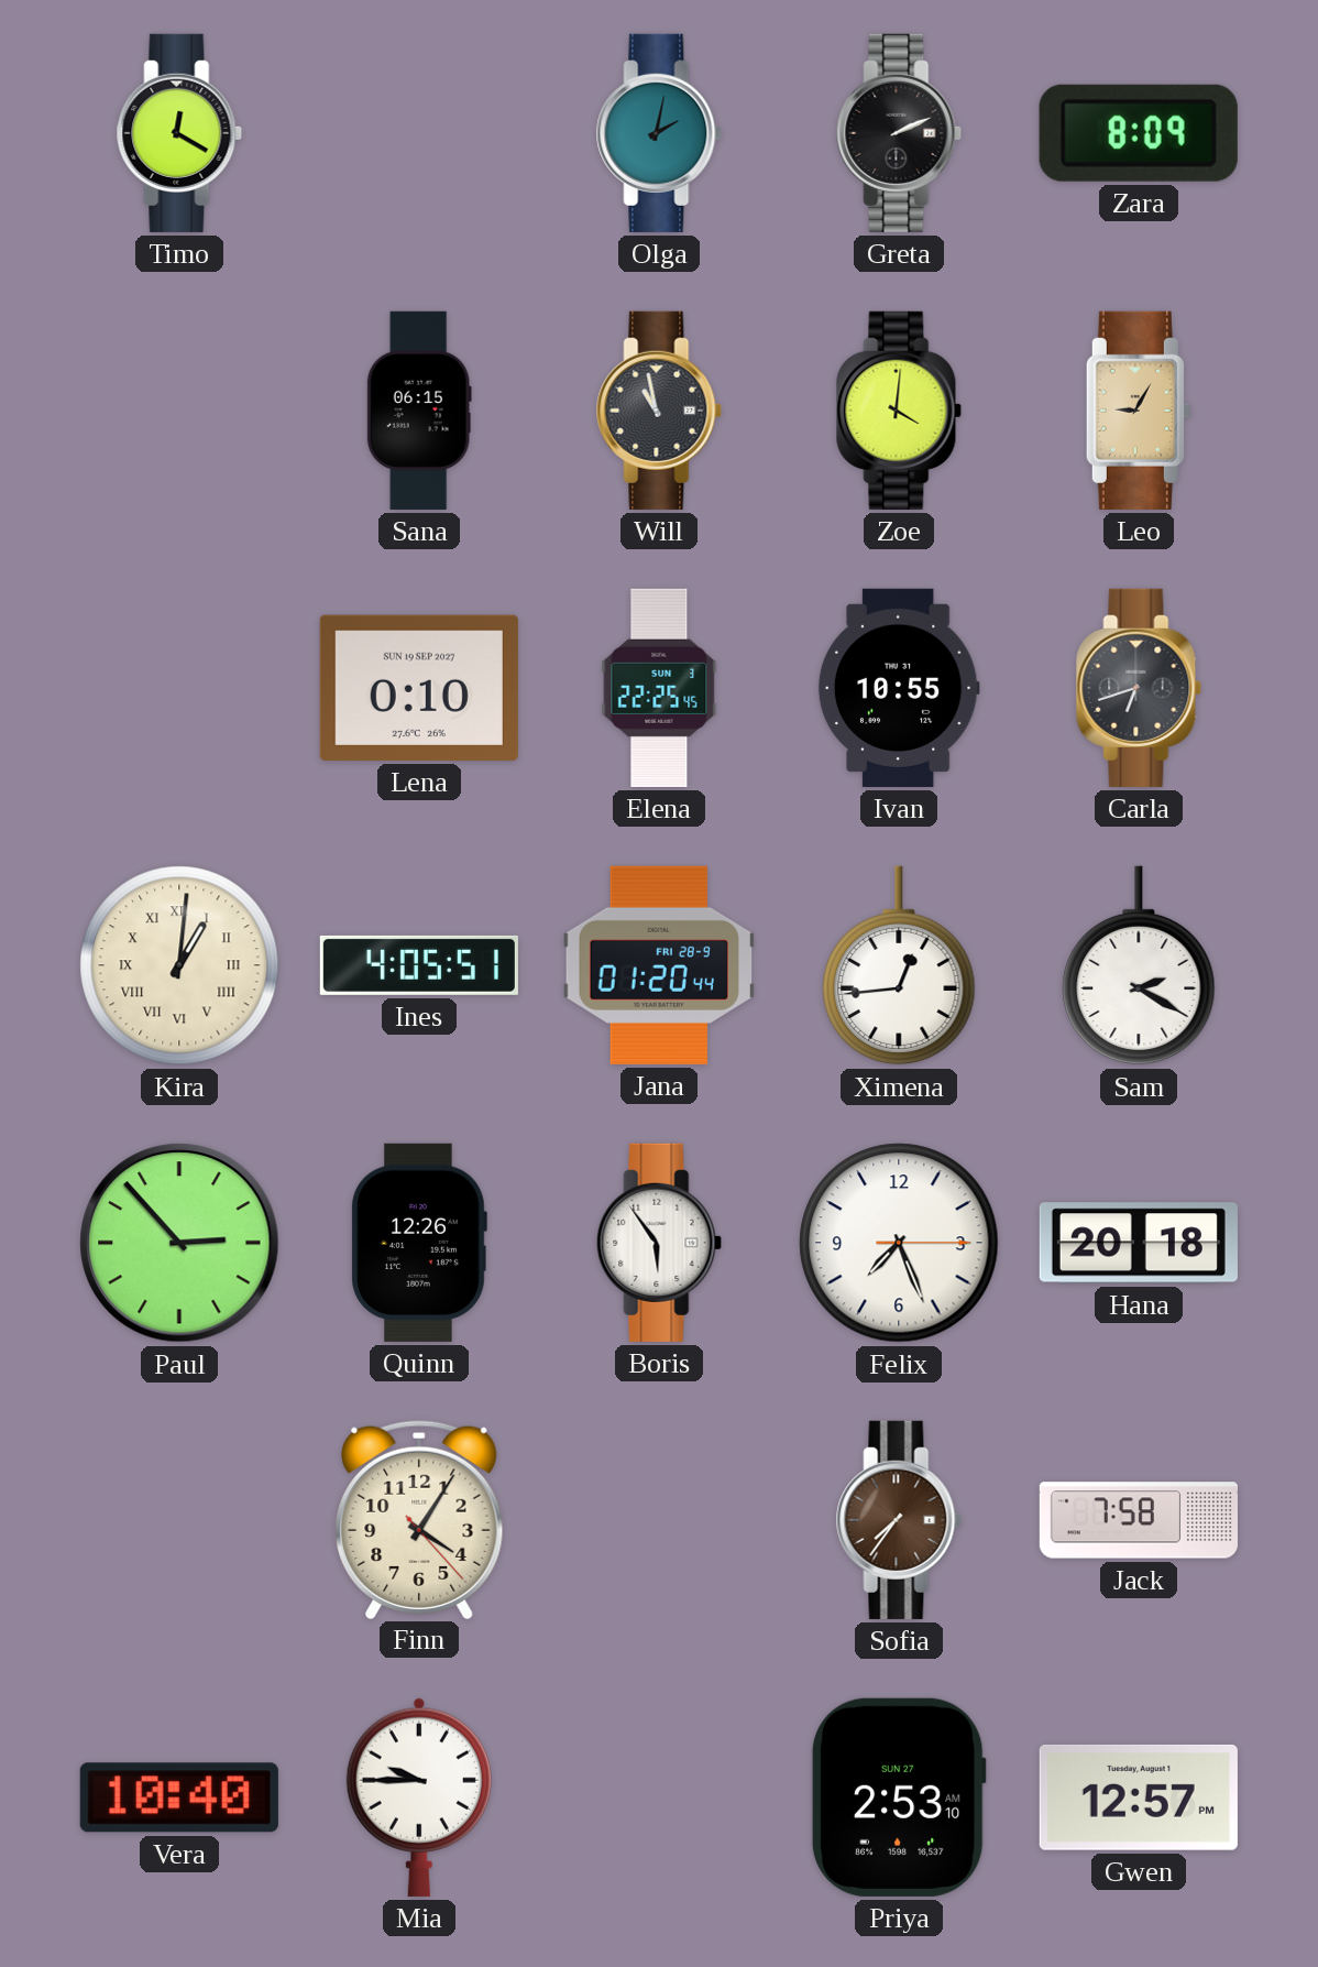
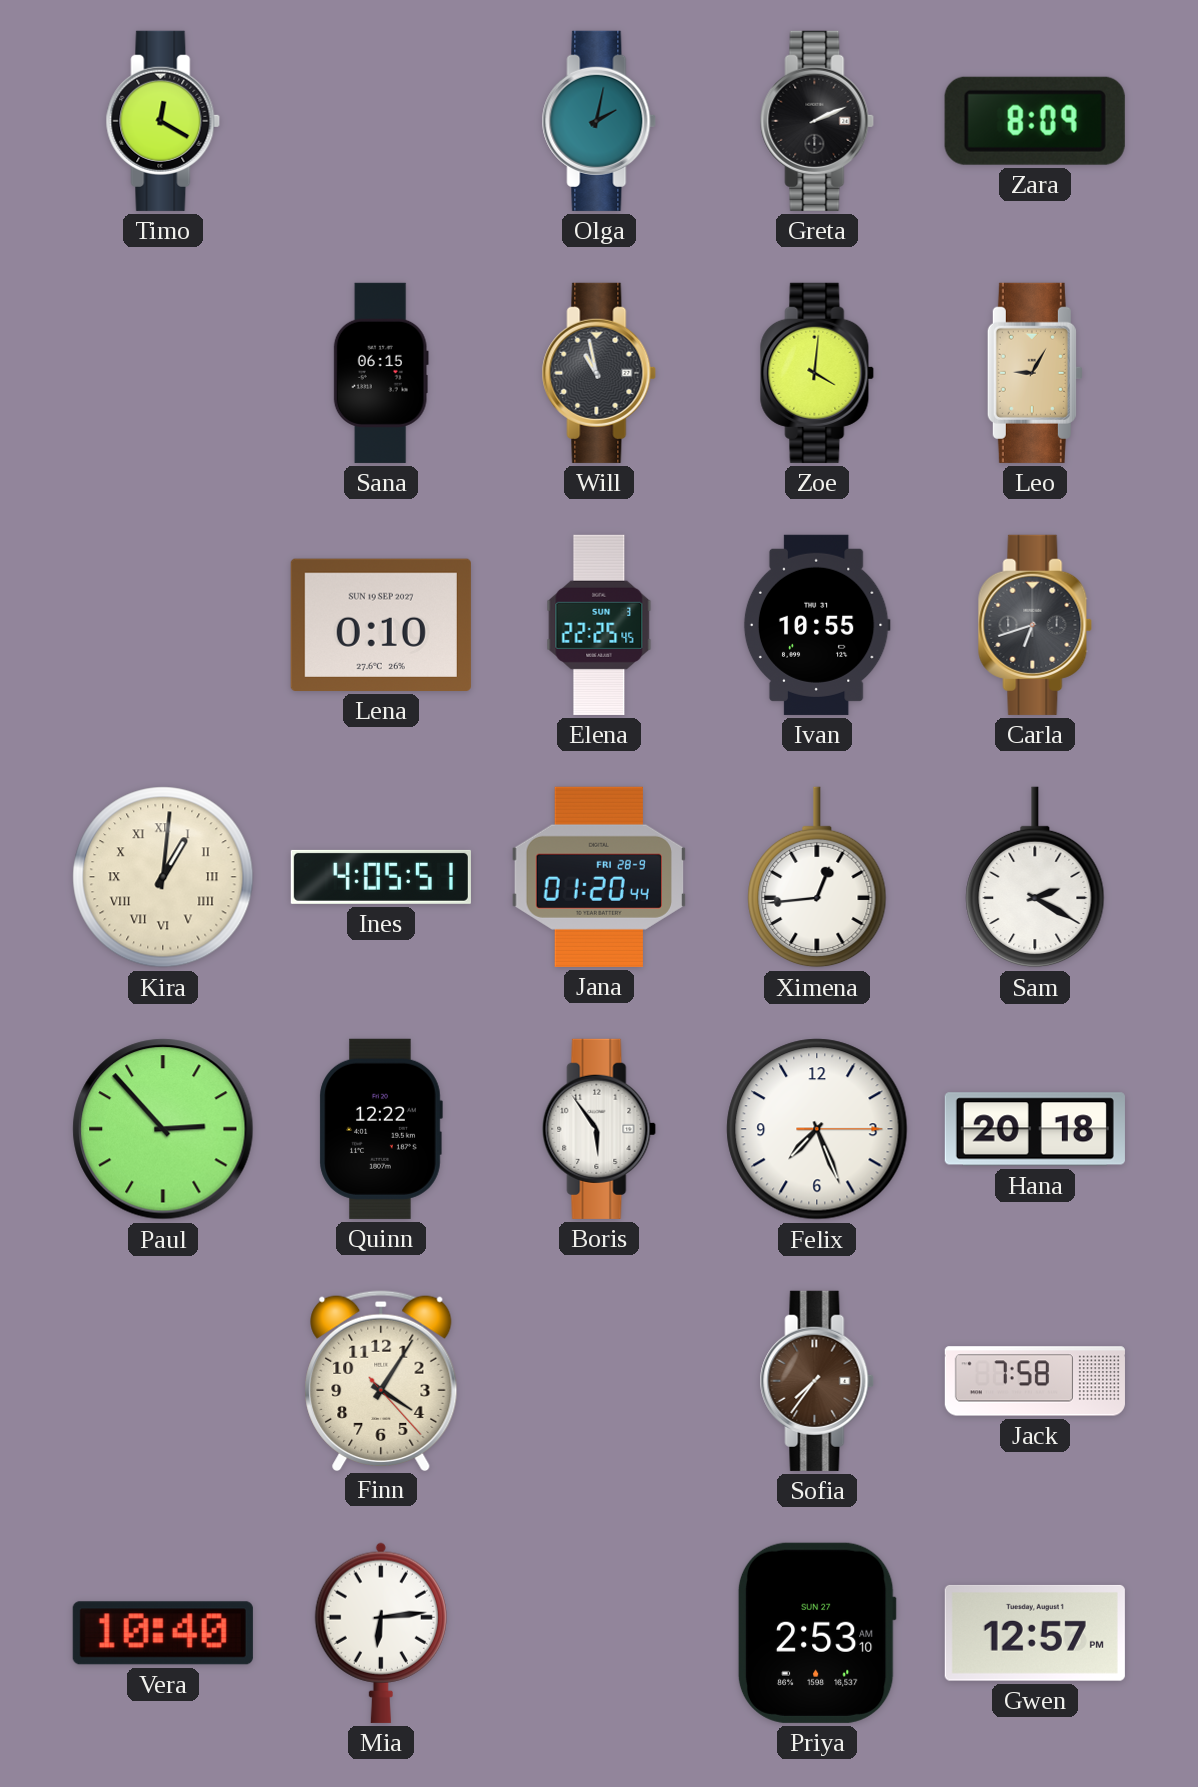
Quinn: 12:26 -> 12:22
Mia: 9:45 -> 6:14
